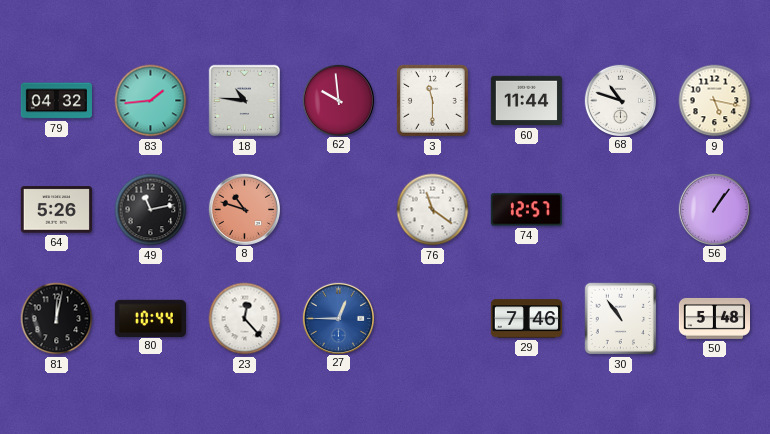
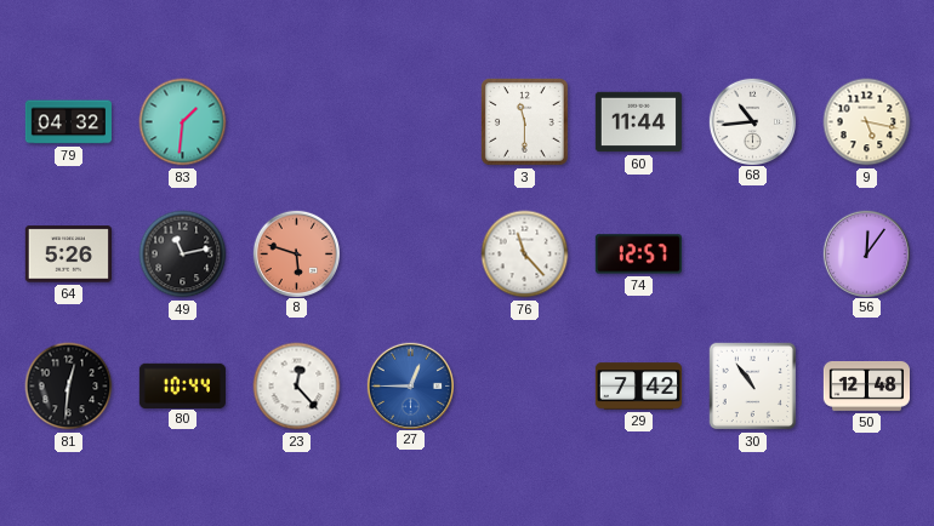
83: 1:44 -> 1:31
18: 10:46 -> none
62: 9:59 -> none
68: 10:48 -> 10:44
8: 10:48 -> 5:48
76: 11:21 -> 11:23
56: 1:06 -> 12:06
81: 12:02 -> 12:31
29: 7:46 -> 7:42
50: 5:48 -> 12:48
